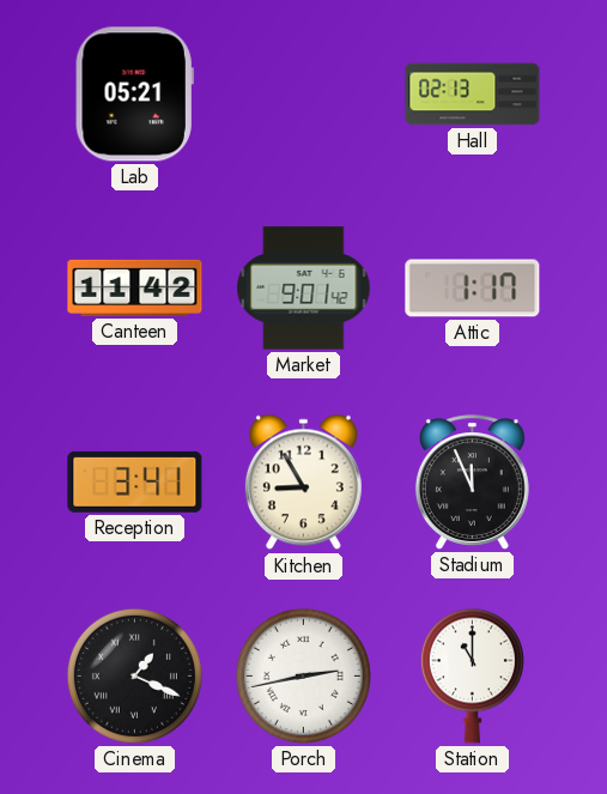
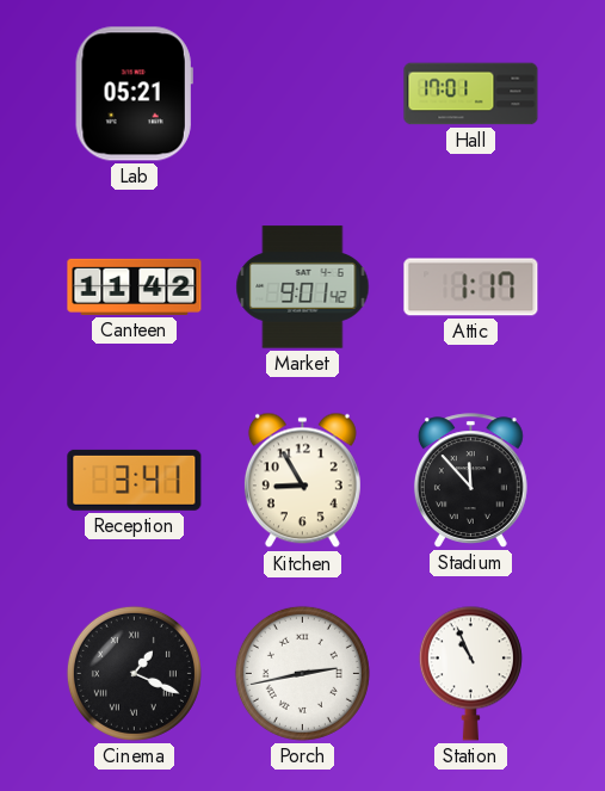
Hall: 02:13 -> 17:01
Stadium: 11:56 -> 11:53
Station: 11:00 -> 10:56
